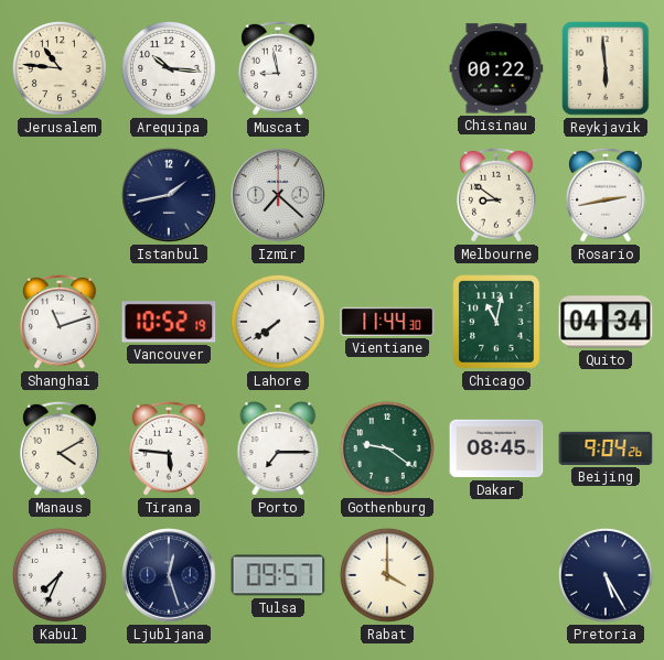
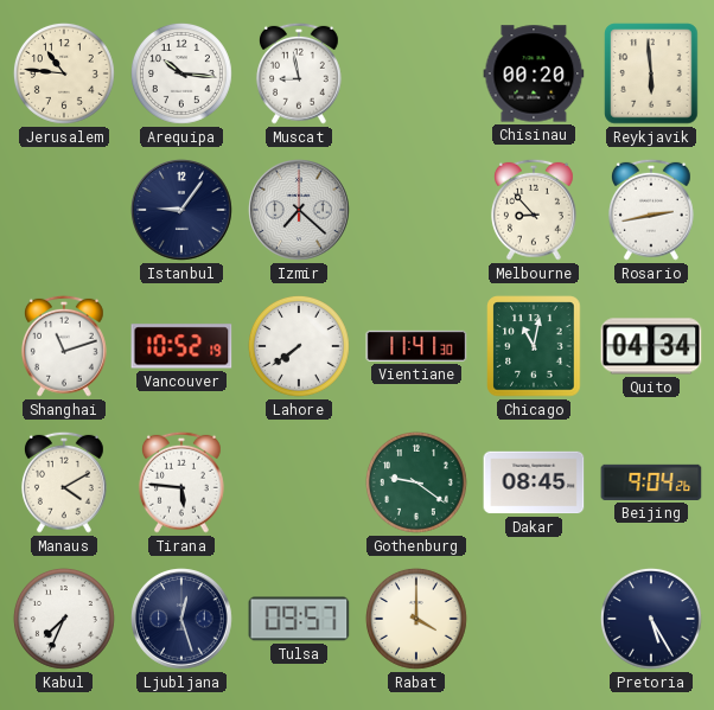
Chisinau: 00:22 -> 00:20
Istanbul: 1:43 -> 9:06
Melbourne: 8:51 -> 8:53
Vientiane: 11:44 -> 11:41
Porto: 7:15 -> none
